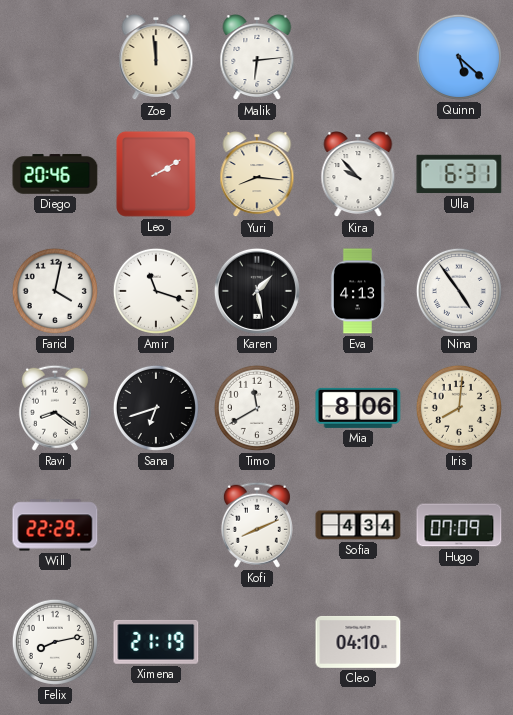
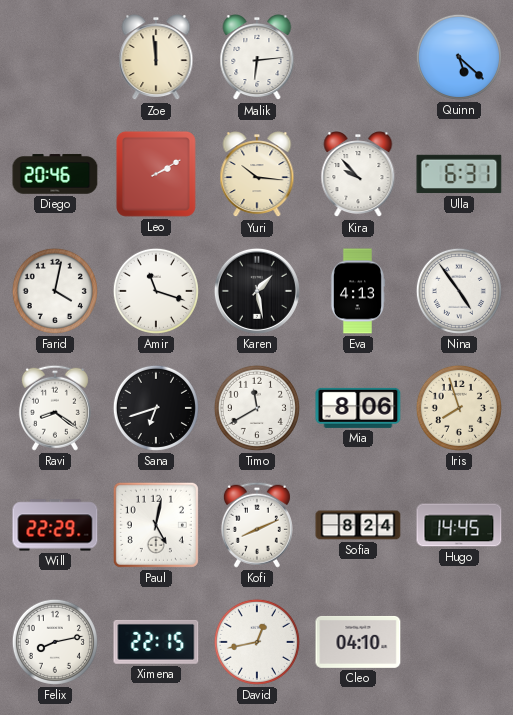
Yuri: 8:16 -> 10:16
Iris: 8:01 -> 7:57
Paul: none -> 5:02
Sofia: 4:34 -> 8:24
Hugo: 07:09 -> 14:45
Ximena: 21:19 -> 22:15
David: none -> 12:43
